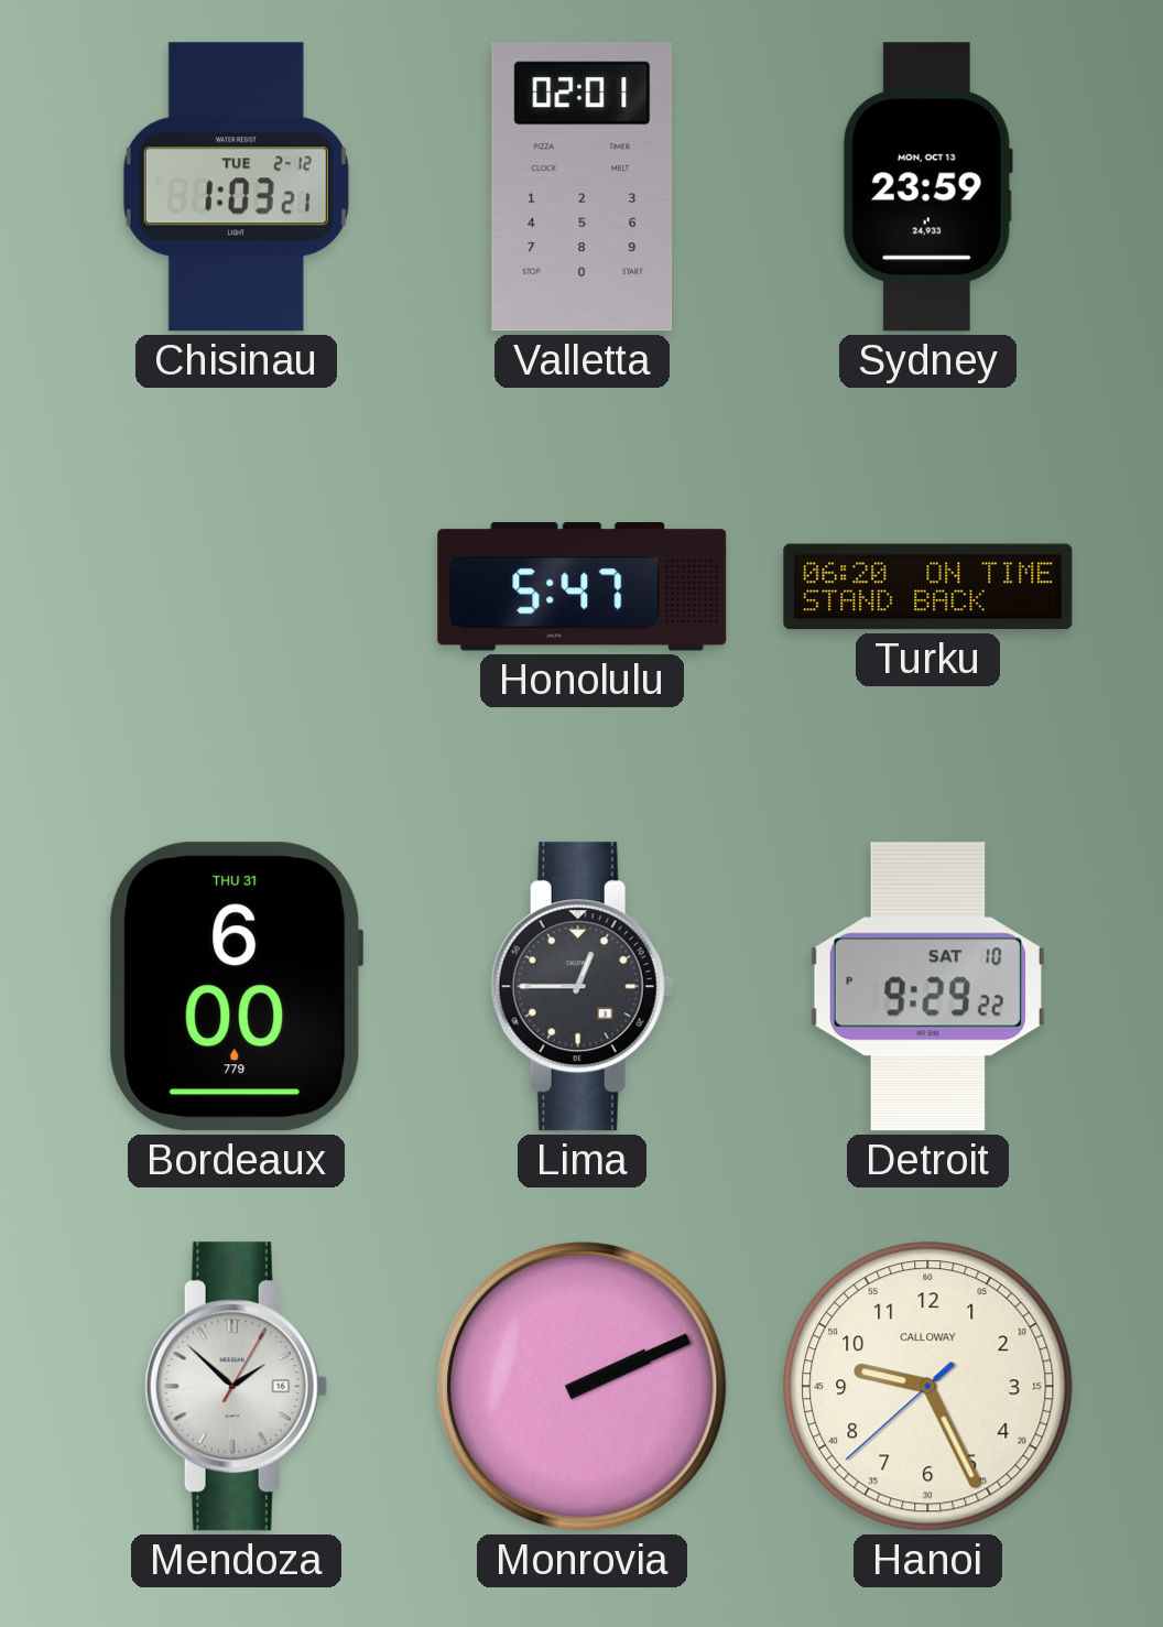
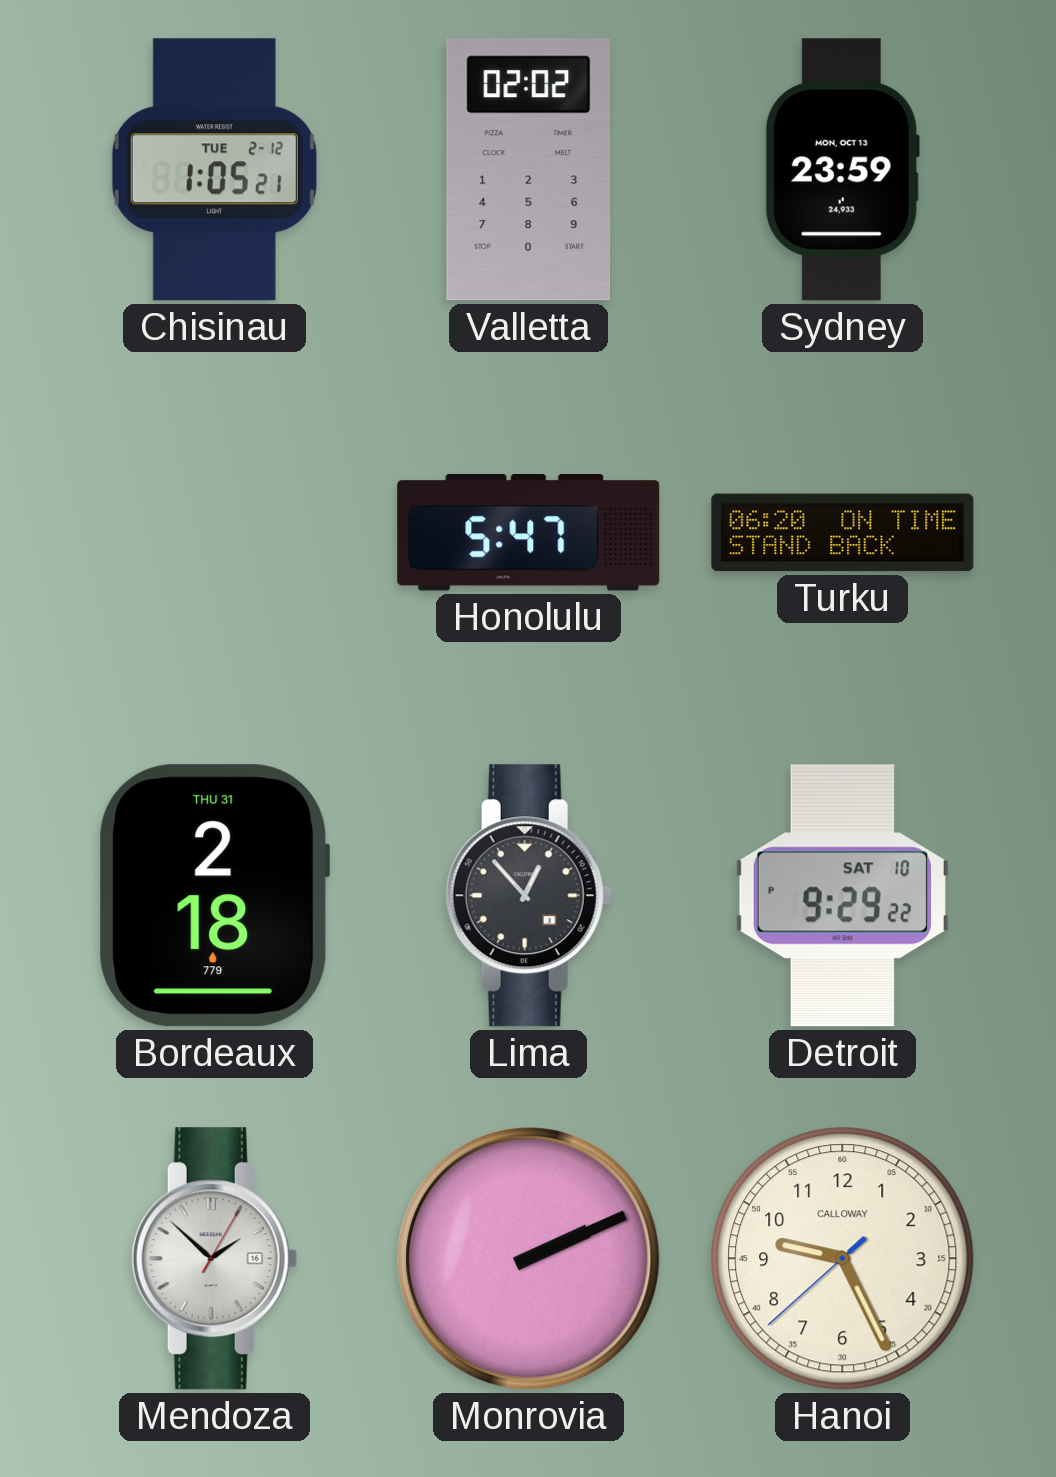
Chisinau: 1:03 -> 1:05
Valletta: 02:01 -> 02:02
Bordeaux: 6:00 -> 2:18
Lima: 12:45 -> 12:53
